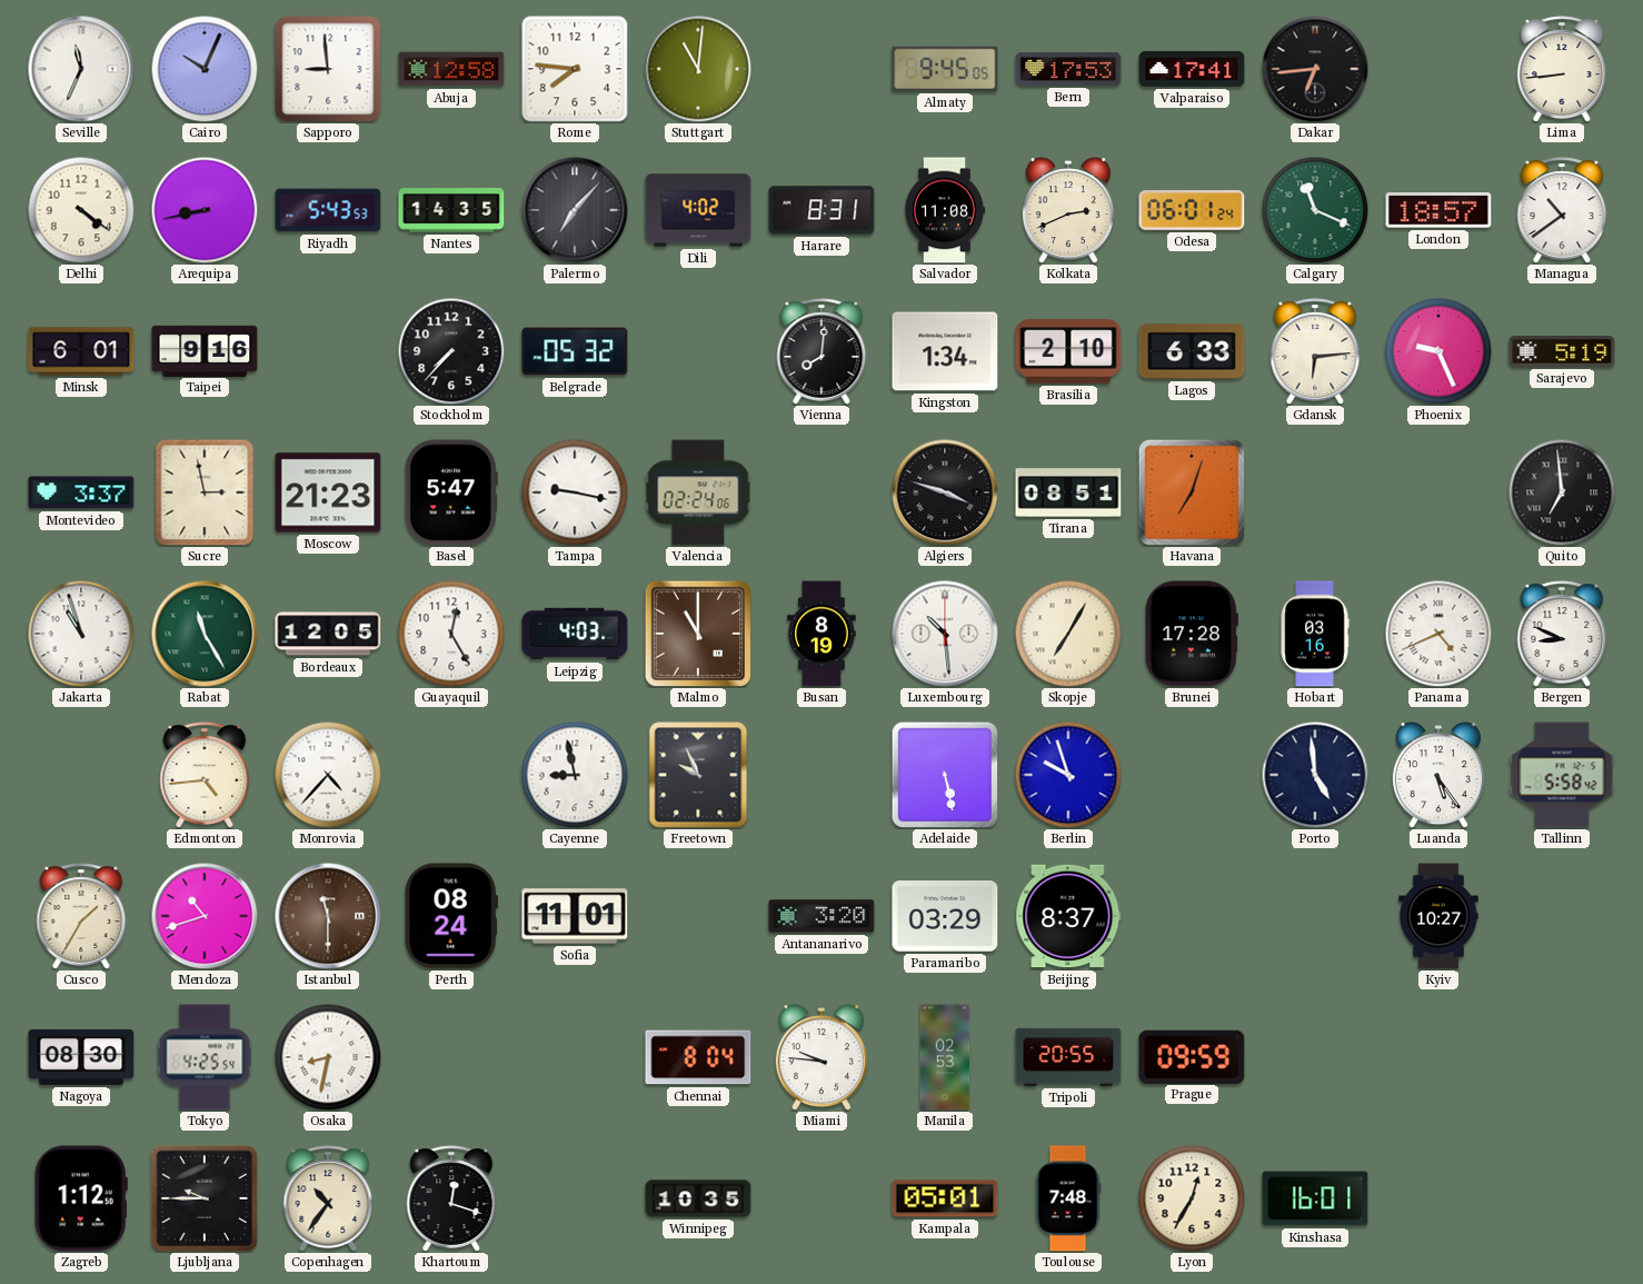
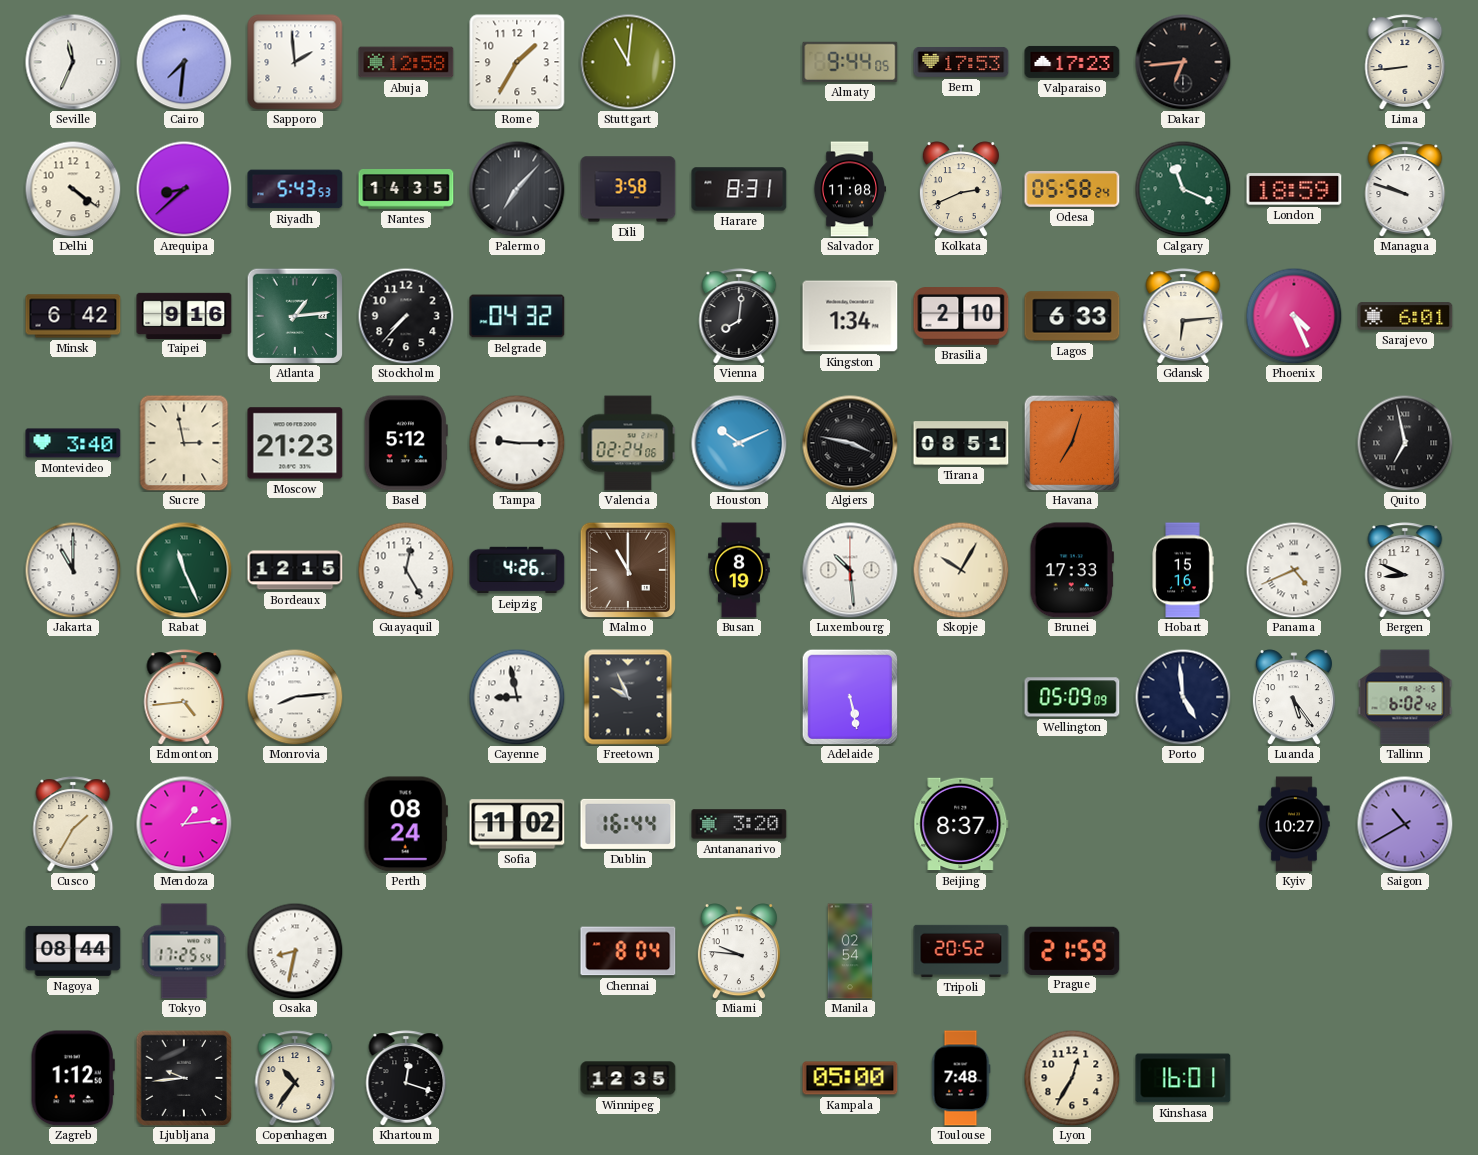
Cairo: 10:04 -> 7:31
Sapporo: 8:59 -> 1:59
Rome: 7:46 -> 1:35
Almaty: 9:45 -> 9:44
Valparaiso: 17:41 -> 17:23
Arequipa: 8:43 -> 8:38
Dili: 4:02 -> 3:58
Odesa: 06:01 -> 05:58
London: 18:57 -> 18:59
Managua: 10:39 -> 9:48
Minsk: 6:01 -> 6:42
Atlanta: none -> 1:14
Belgrade: 05:32 -> 04:32
Phoenix: 9:26 -> 4:26
Sarajevo: 5:19 -> 6:01
Montevideo: 3:37 -> 3:40
Basel: 5:47 -> 5:12
Tampa: 9:17 -> 9:15
Houston: none -> 10:11
Algiers: 3:48 -> 3:47
Quito: 6:59 -> 6:58
Jakarta: 10:57 -> 11:00
Rabat: 11:25 -> 11:26
Bordeaux: 12:05 -> 12:15
Leipzig: 4:03 -> 4:26
Skopje: 7:05 -> 10:05
Brunei: 17:28 -> 17:33
Hobart: 03:16 -> 15:16
Monrovia: 4:37 -> 8:14
Berlin: 9:57 -> none
Wellington: none -> 05:09
Tallinn: 5:58 -> 6:02
Mendoza: 10:42 -> 1:14
Istanbul: 11:30 -> none
Sofia: 11:01 -> 11:02
Dublin: none -> 16:44
Paramaribo: 03:29 -> none
Saigon: none -> 10:40
Nagoya: 08:30 -> 08:44
Tokyo: 4:25 -> 17:25
Manila: 02:53 -> 02:54
Tripoli: 20:55 -> 20:52
Prague: 09:59 -> 21:59
Ljubljana: 9:45 -> 9:44
Winnipeg: 10:35 -> 12:35
Kampala: 05:01 -> 05:00
